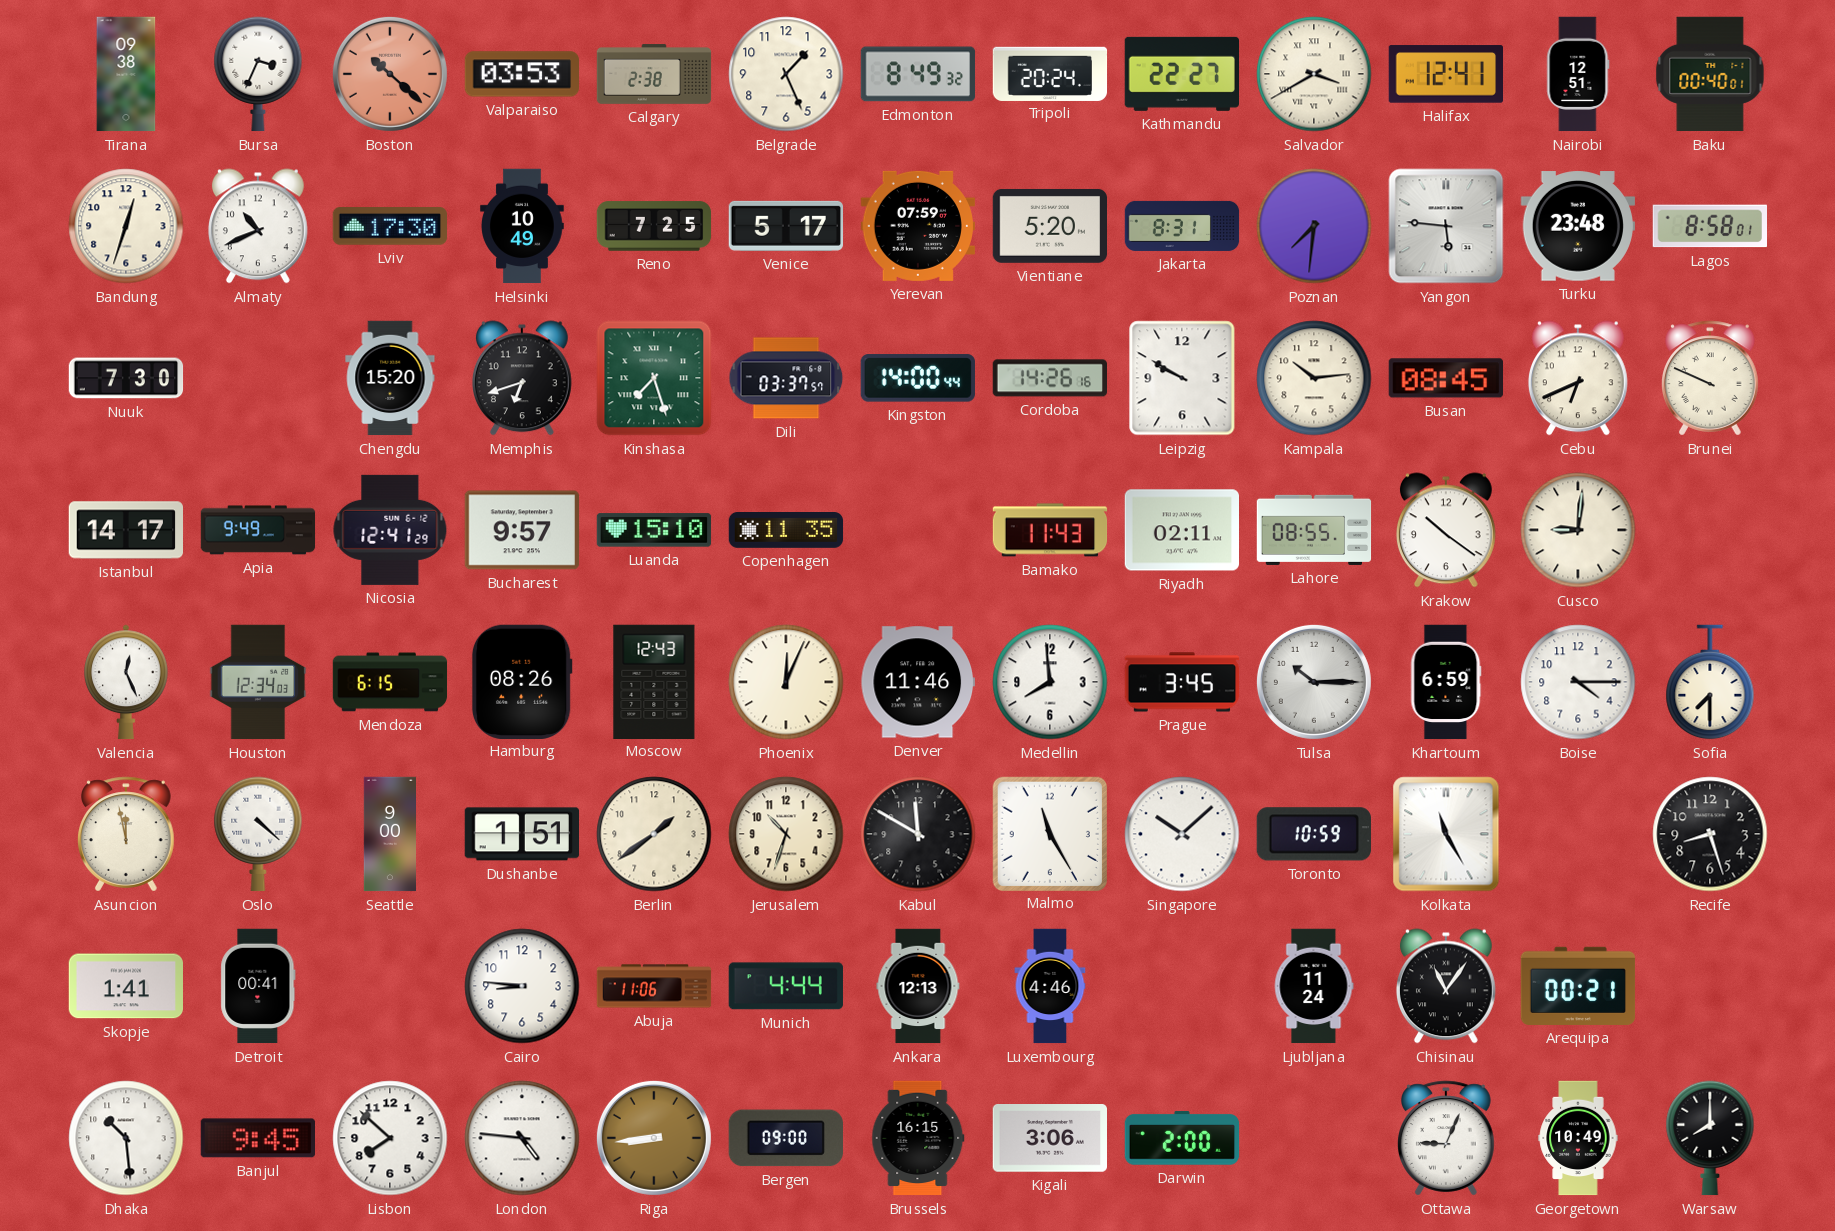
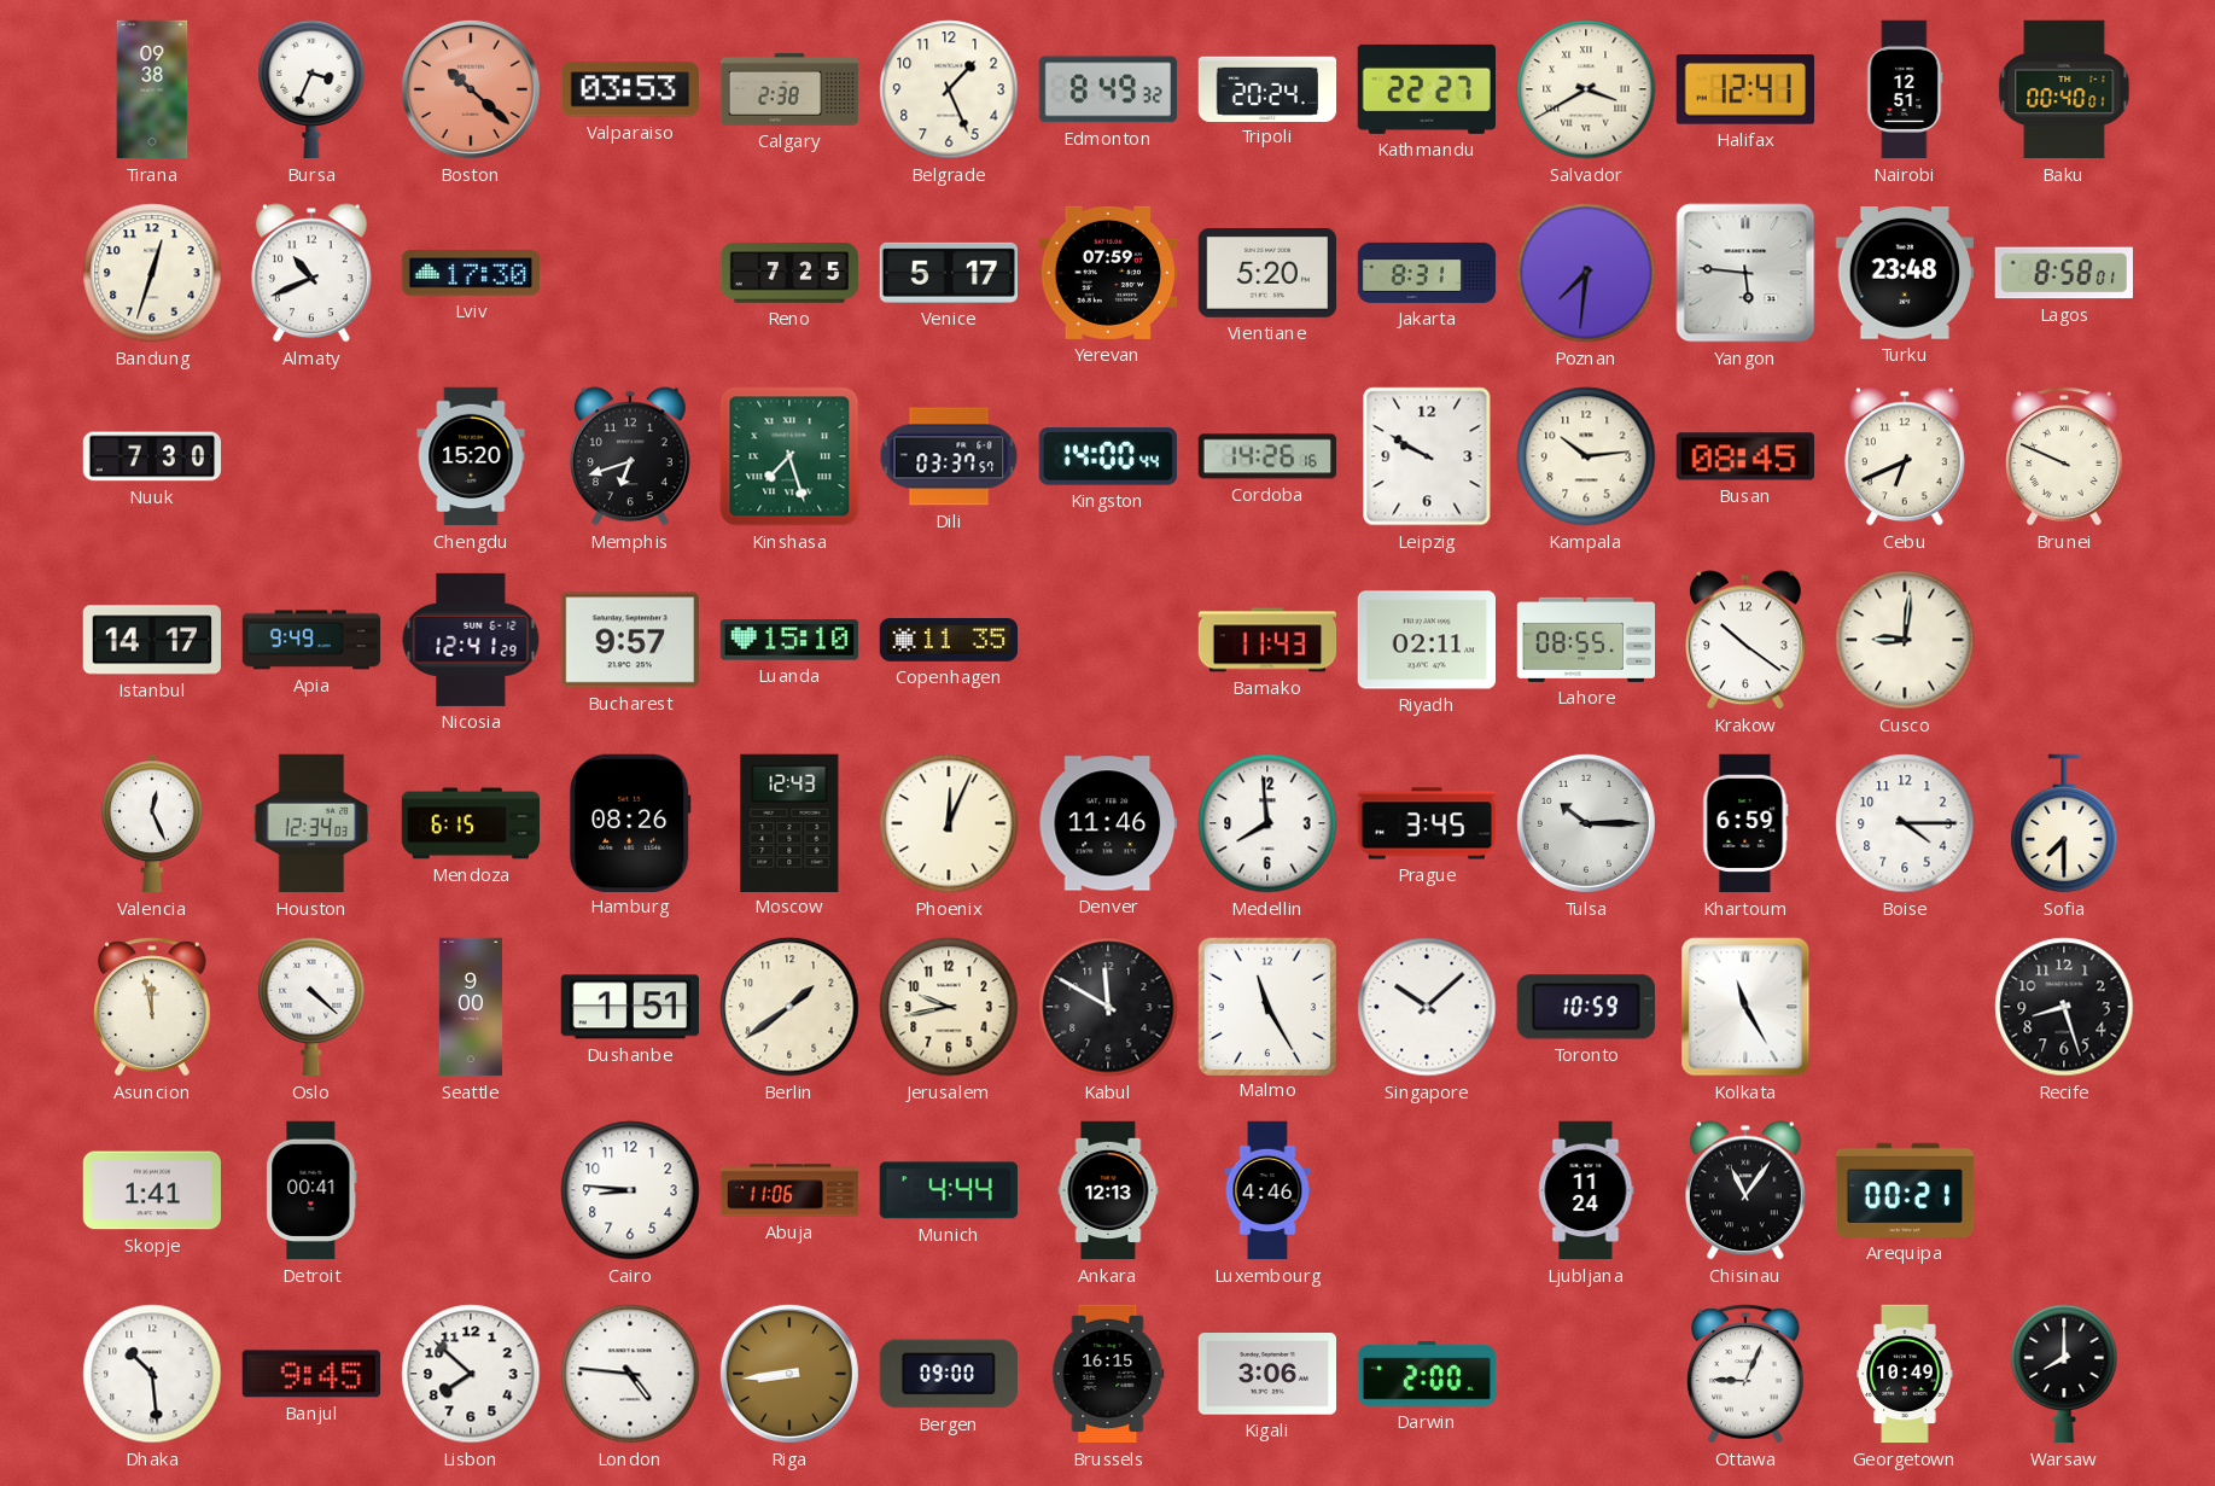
Helsinki: 10:49 -> none
Jerusalem: 10:33 -> 9:43
